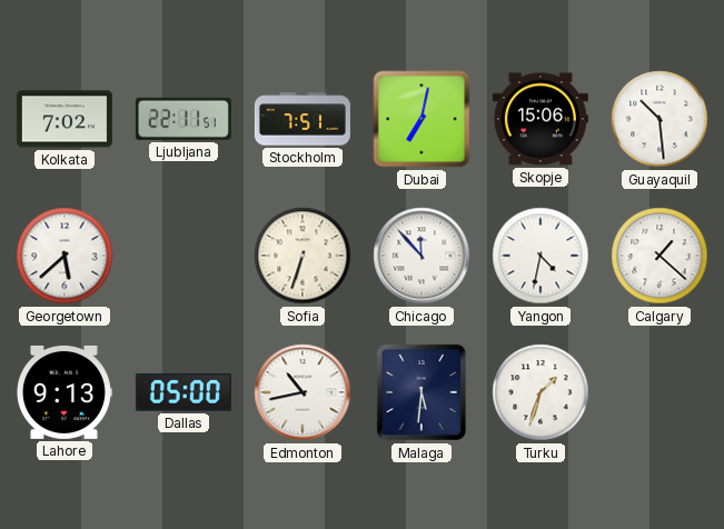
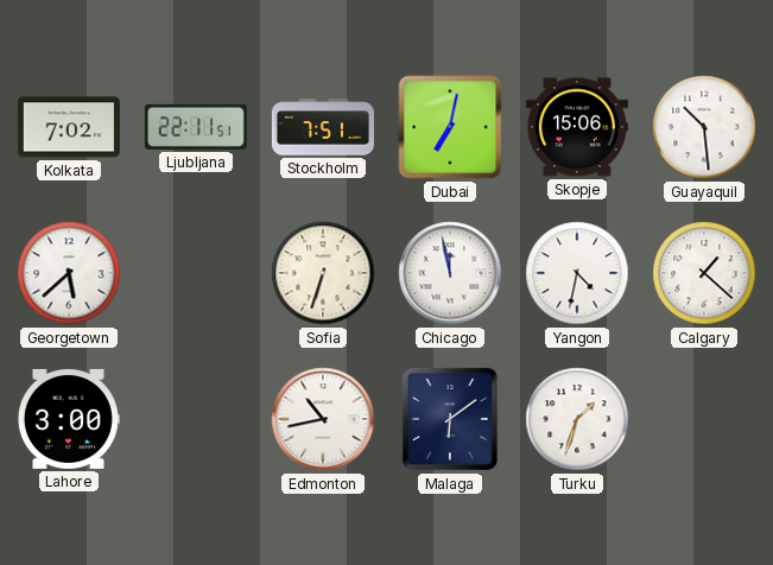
Chicago: 11:53 -> 11:58
Lahore: 9:13 -> 3:00
Dallas: 05:00 -> none
Malaga: 5:31 -> 6:09
